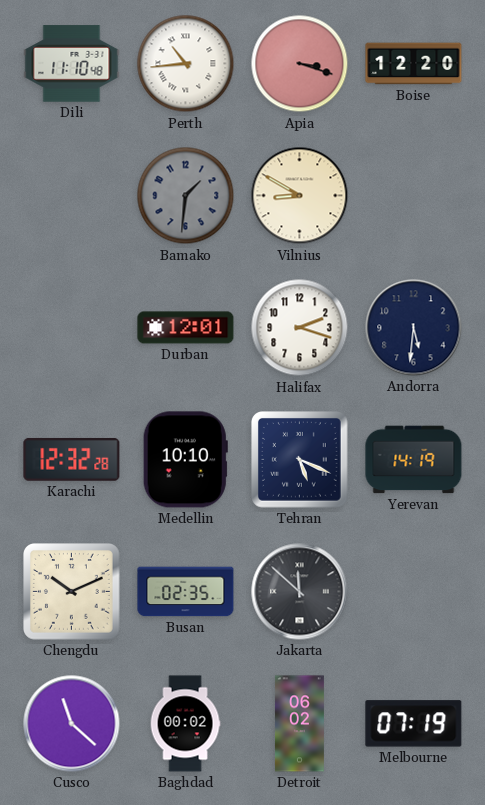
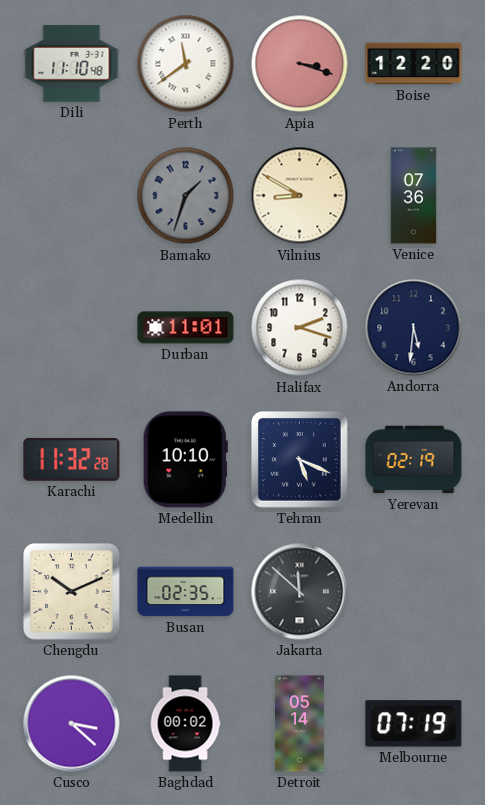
Perth: 10:44 -> 11:39
Bamako: 1:31 -> 1:33
Venice: none -> 07:36
Durban: 12:01 -> 11:01
Karachi: 12:32 -> 11:32
Yerevan: 14:19 -> 02:19
Cusco: 11:22 -> 3:22
Detroit: 06:02 -> 05:14
